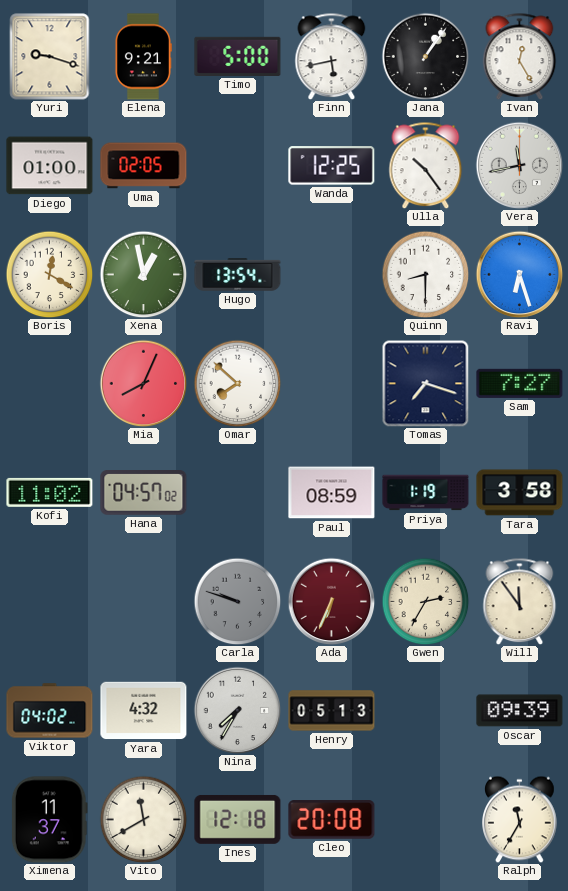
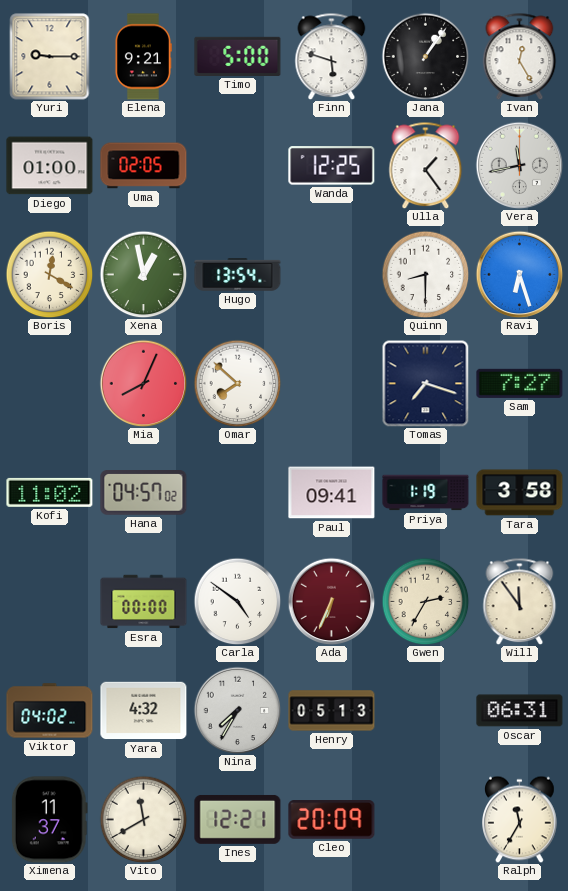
Yuri: 9:18 -> 9:15
Finn: 5:43 -> 5:48
Ulla: 10:24 -> 1:24
Paul: 08:59 -> 09:41
Esra: none -> 00:00
Carla: 9:48 -> 4:51
Carla dial: grey -> white
Oscar: 09:39 -> 06:31
Ines: 12:18 -> 12:21
Cleo: 20:08 -> 20:09
